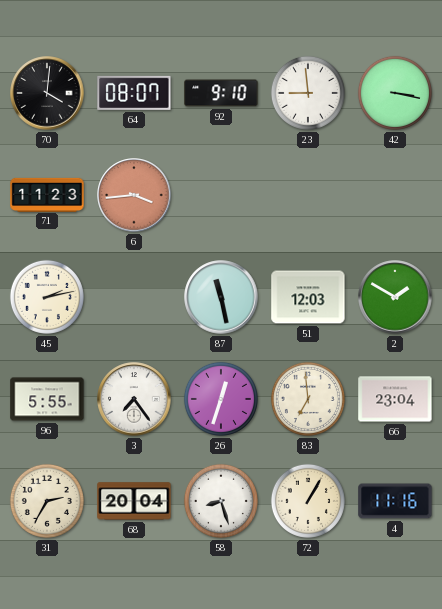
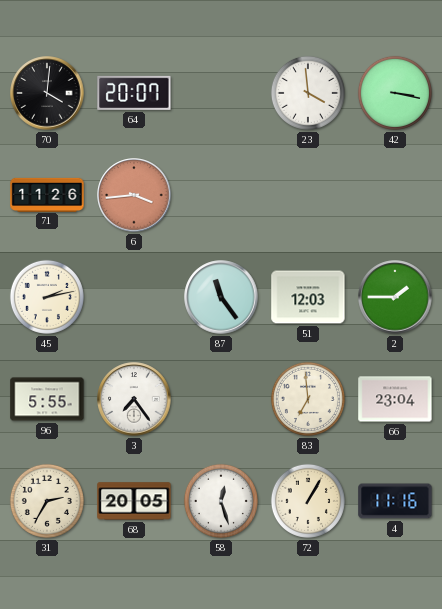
64: 08:07 -> 20:07
92: 9:10 -> none
23: 8:59 -> 3:59
71: 11:23 -> 11:26
87: 11:28 -> 11:24
2: 1:50 -> 1:45
26: 12:33 -> none
68: 20:04 -> 20:05
58: 8:27 -> 12:27
